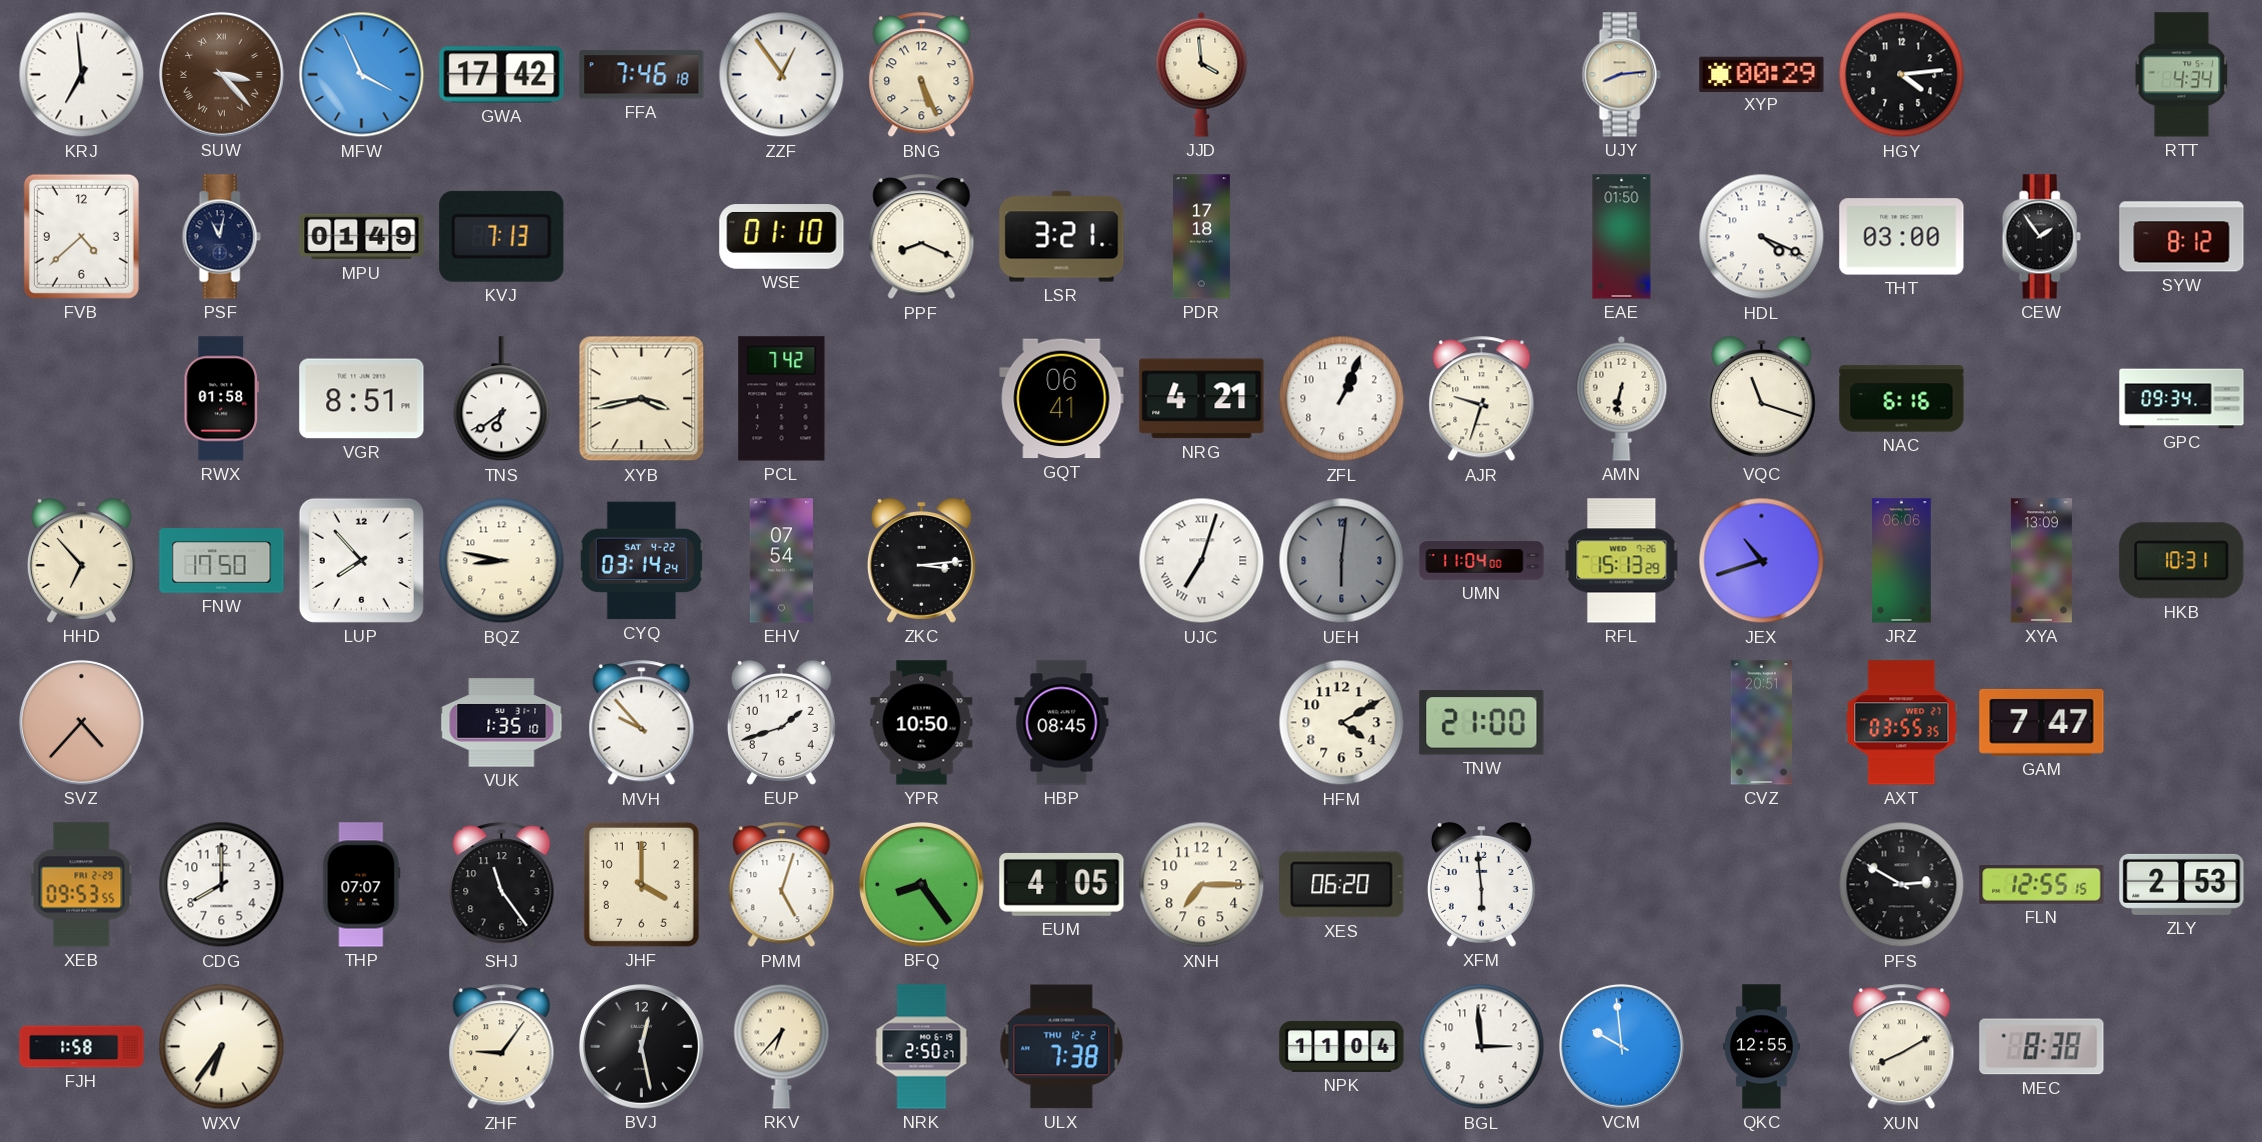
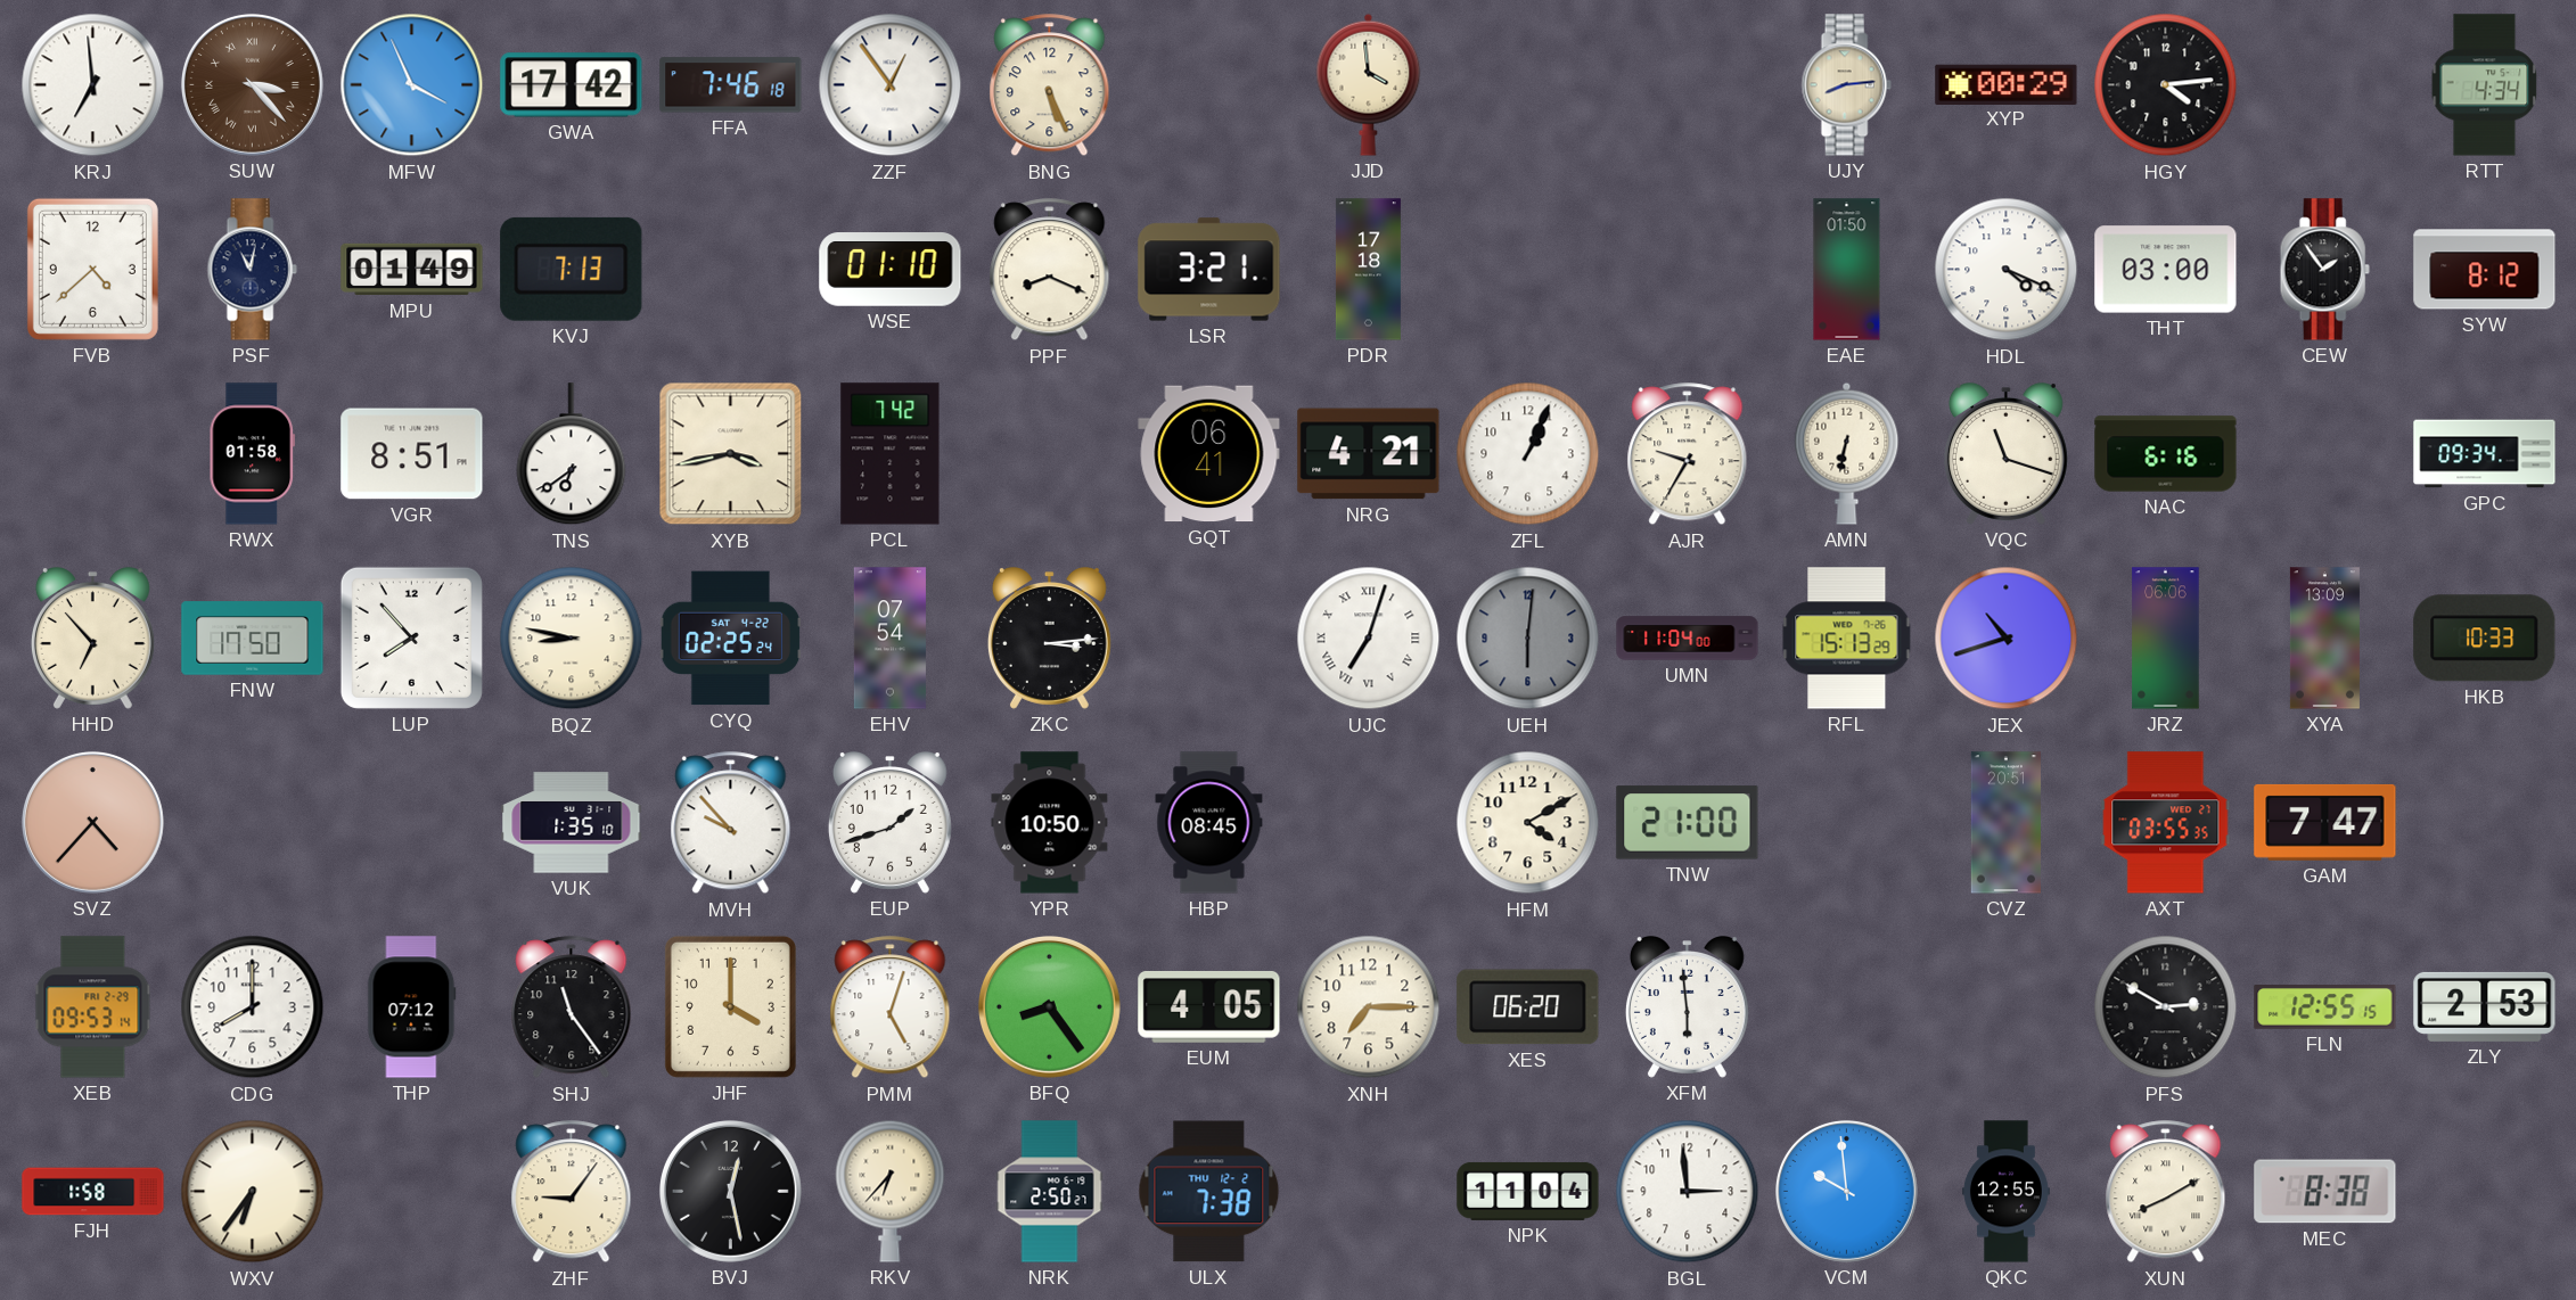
AJR: 9:33 -> 9:35
CYQ: 03:14 -> 02:25
HKB: 10:31 -> 10:33
XEB: 09:53:55 -> 09:53:14
THP: 07:07 -> 07:12
